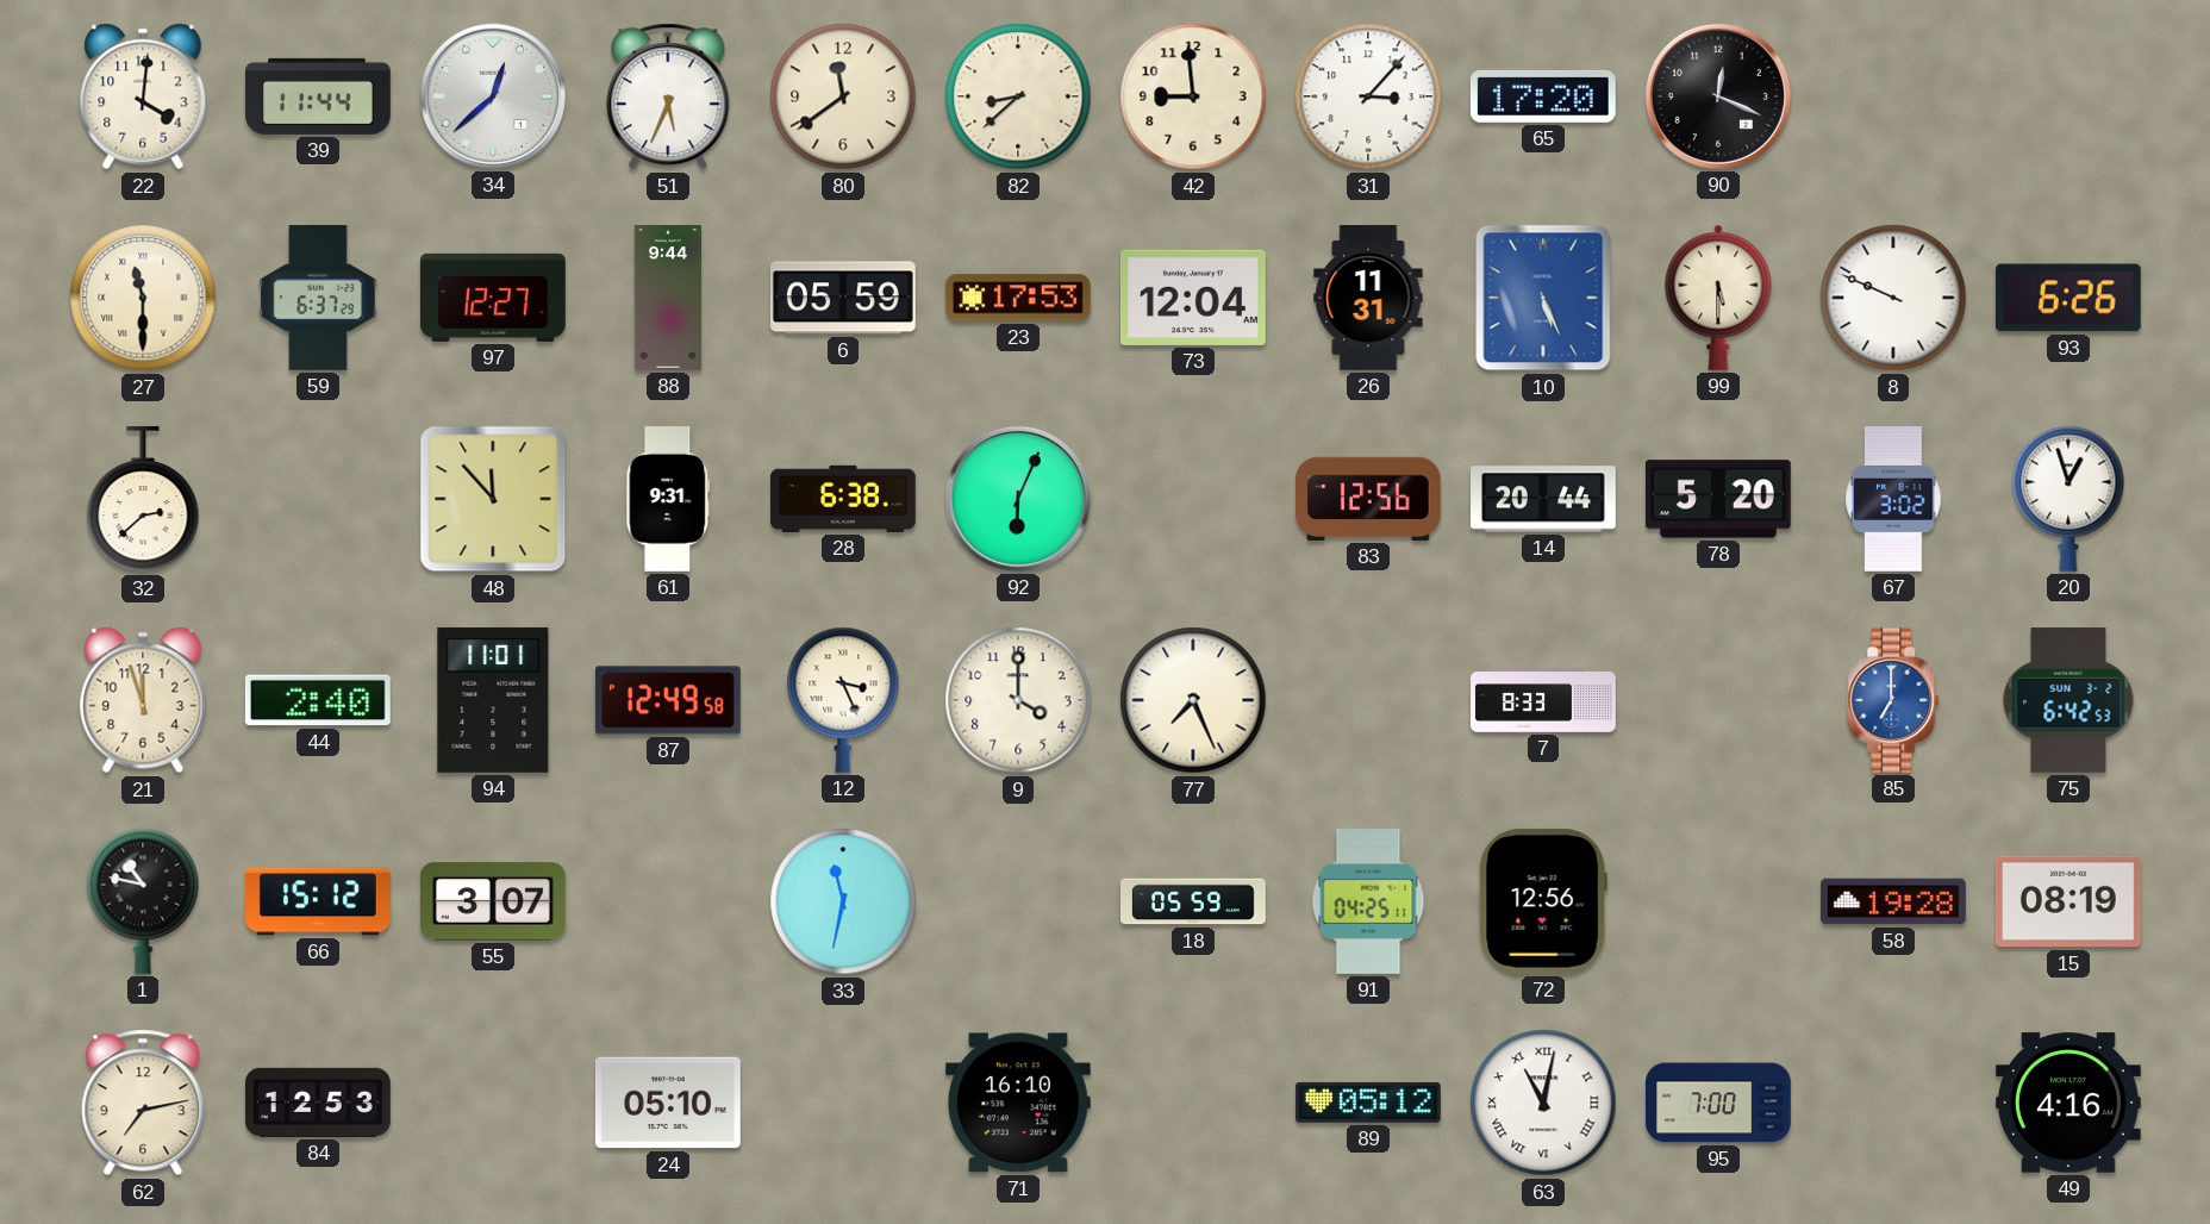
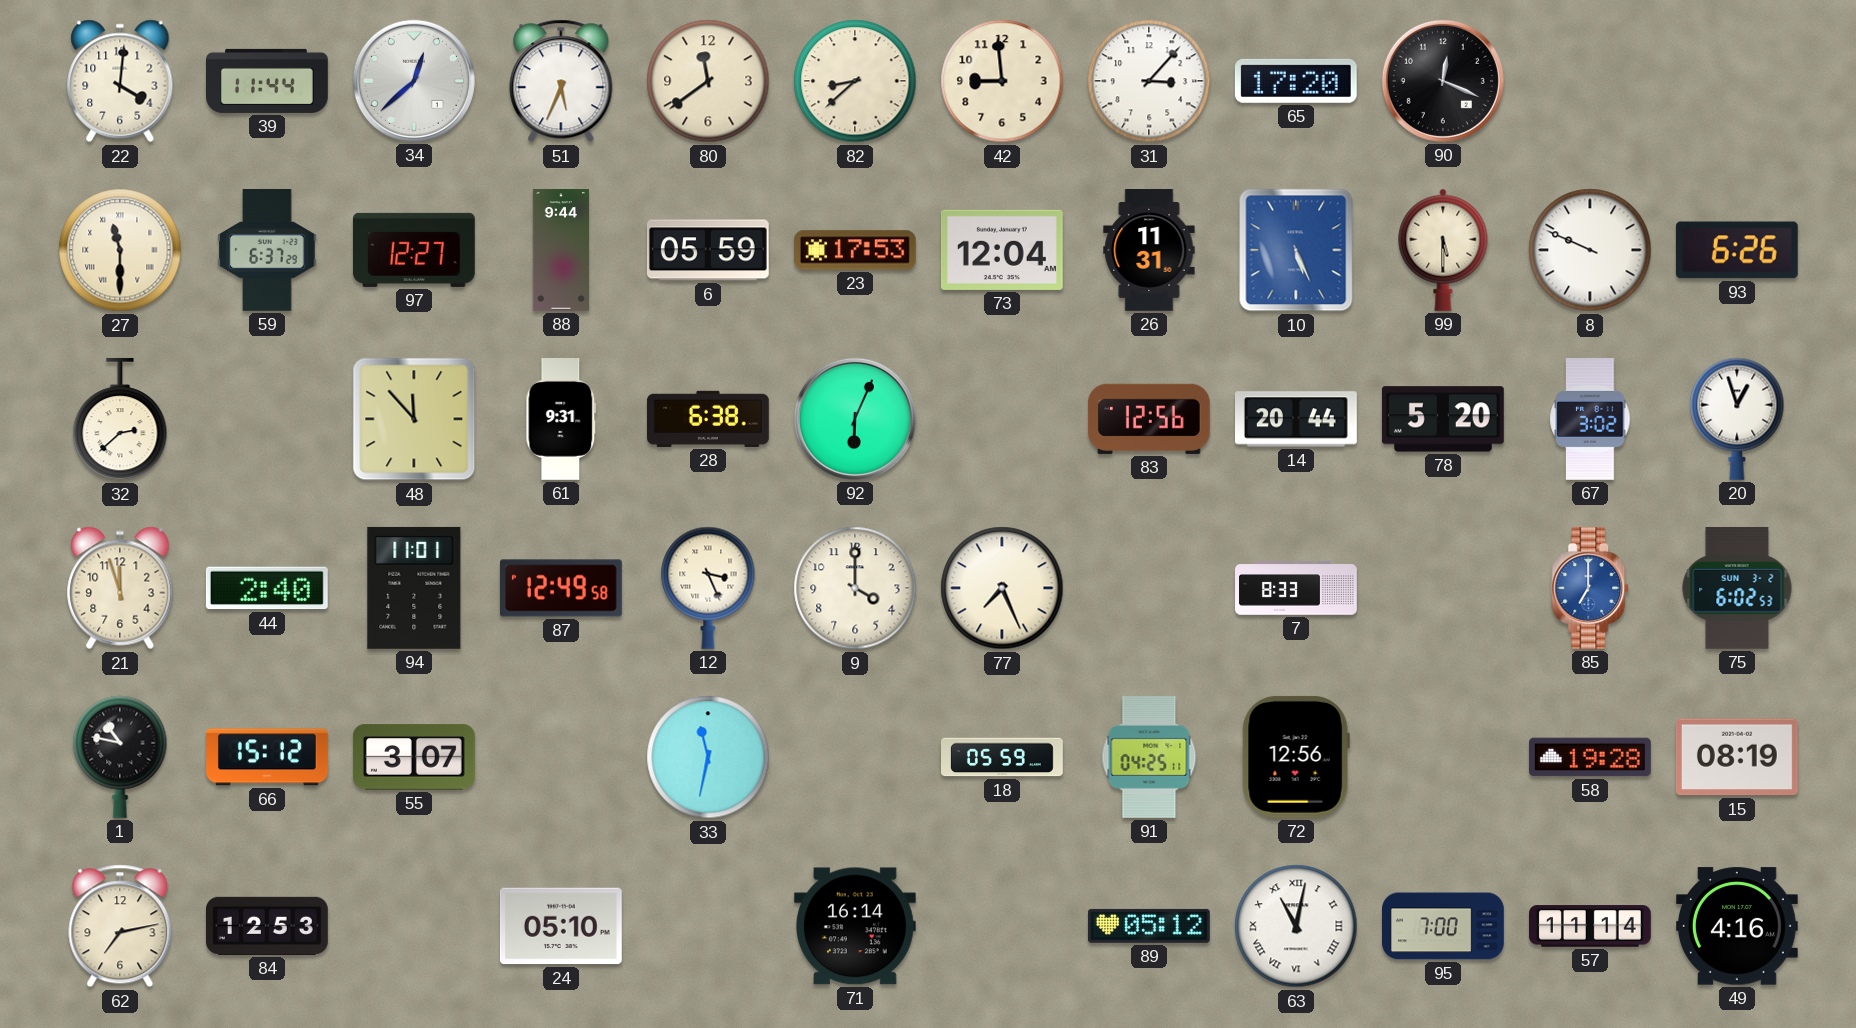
75: 6:42 -> 6:02
71: 16:10 -> 16:14
57: none -> 11:14
